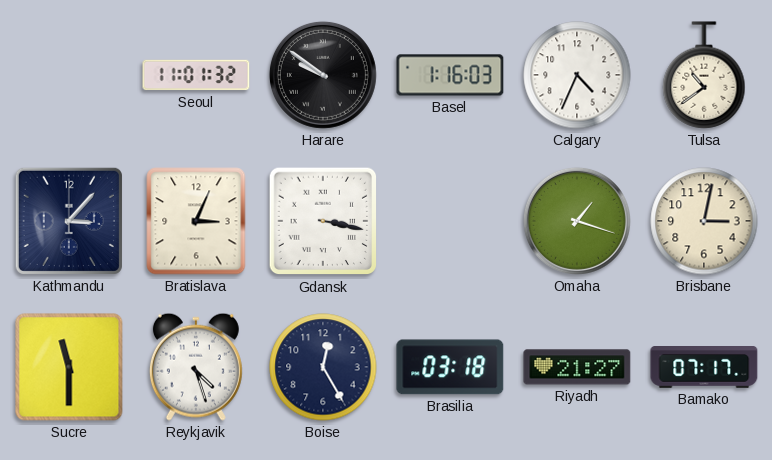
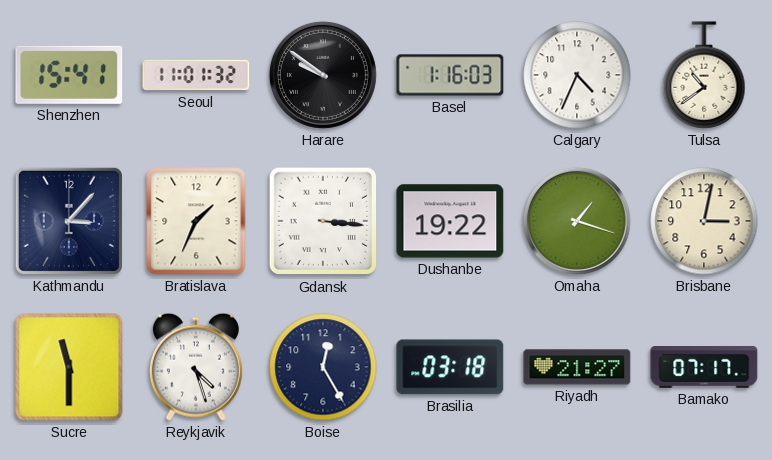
Shenzhen: none -> 15:41
Bratislava: 3:04 -> 1:34
Gdansk: 3:17 -> 3:16
Dushanbe: none -> 19:22
